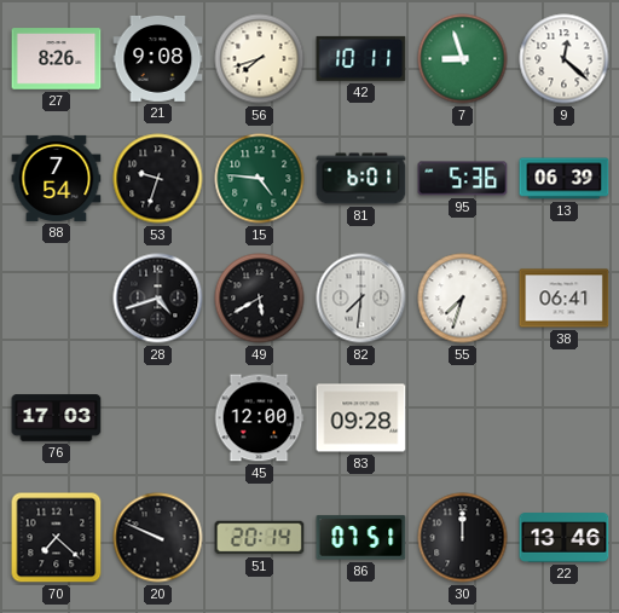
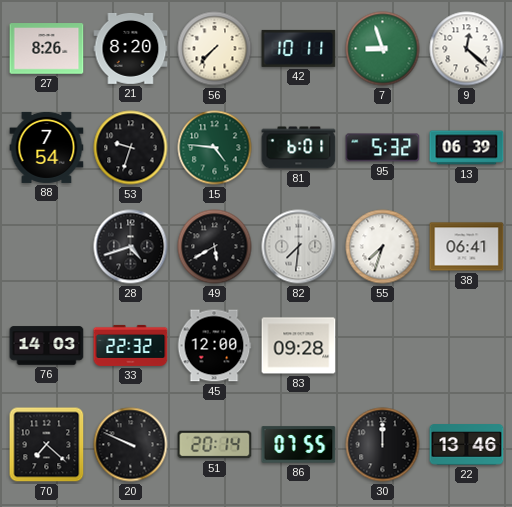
21: 9:08 -> 8:20
56: 7:42 -> 7:37
95: 5:36 -> 5:32
76: 17:03 -> 14:03
33: none -> 22:32
86: 07:51 -> 07:55
